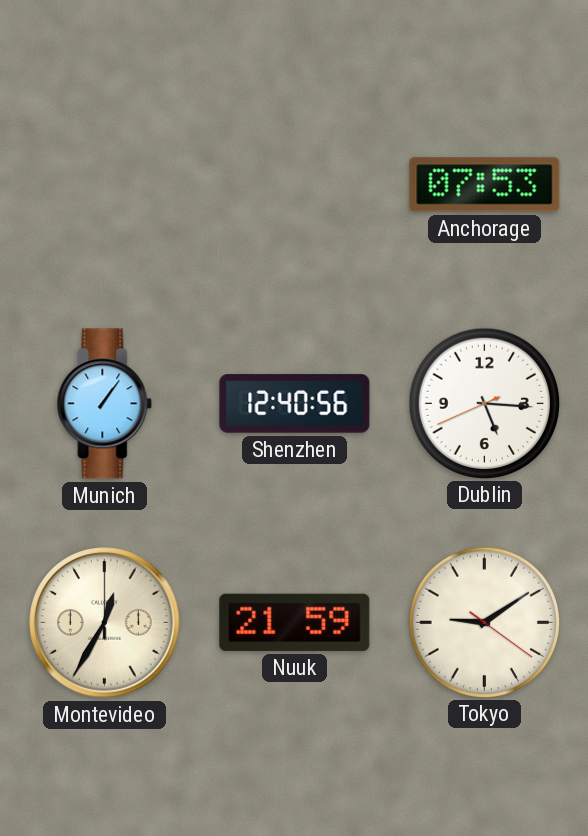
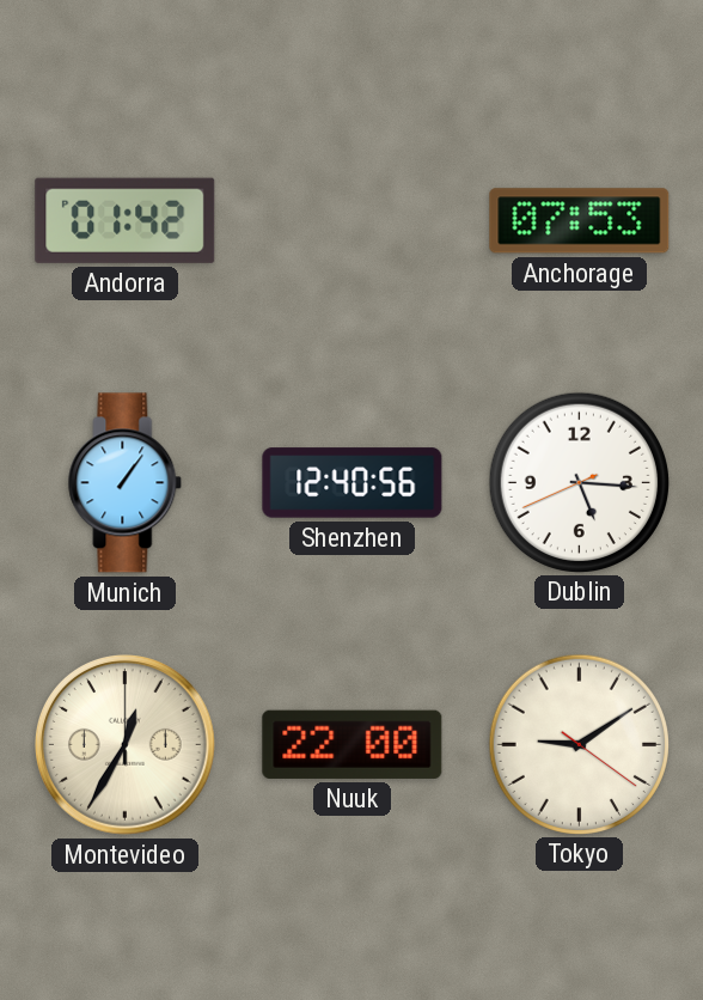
Andorra: none -> 01:42
Nuuk: 21:59 -> 22:00
